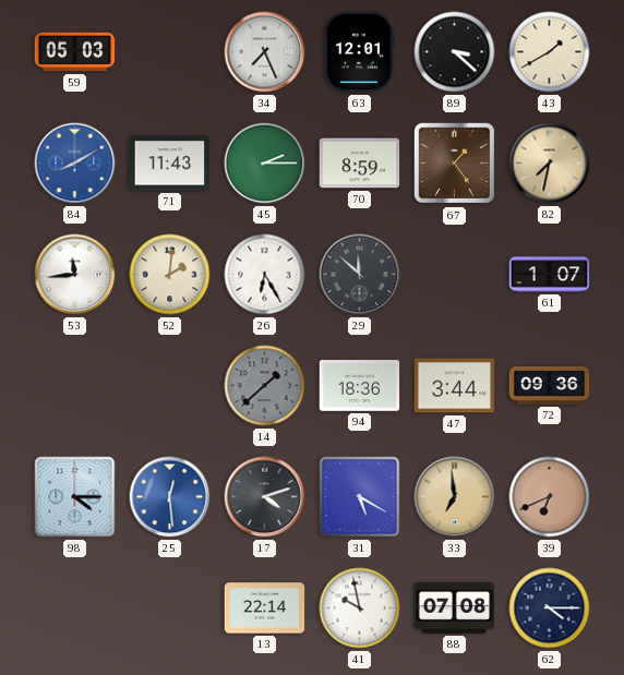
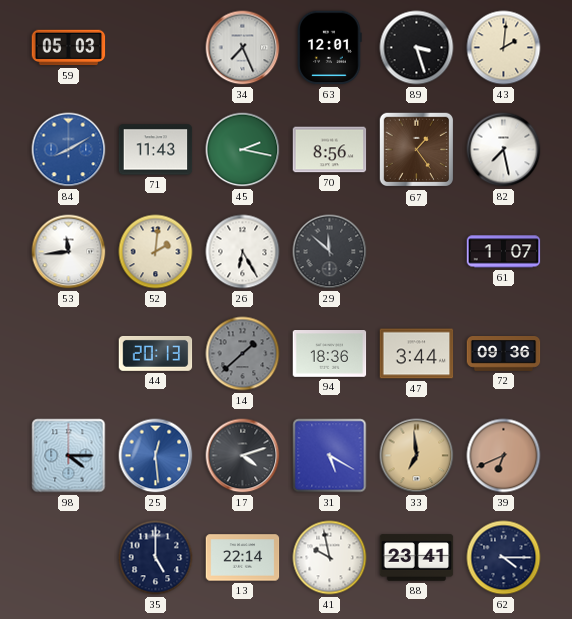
89: 3:22 -> 3:27
43: 1:40 -> 2:01
45: 2:15 -> 2:17
70: 8:59 -> 8:56
82: 7:32 -> 7:28
82 dial: champagne -> white
44: none -> 20:13
35: none -> 5:00
88: 07:08 -> 23:41
